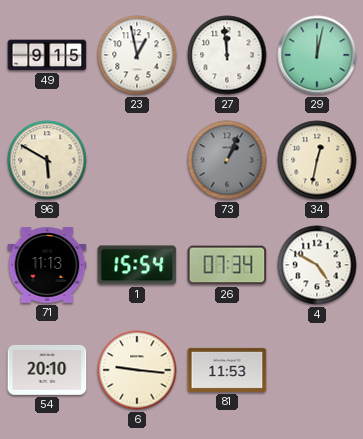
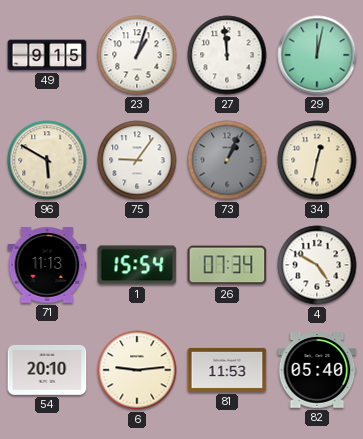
23: 12:58 -> 1:03
75: none -> 9:06
6: 9:16 -> 9:14
82: none -> 05:40
